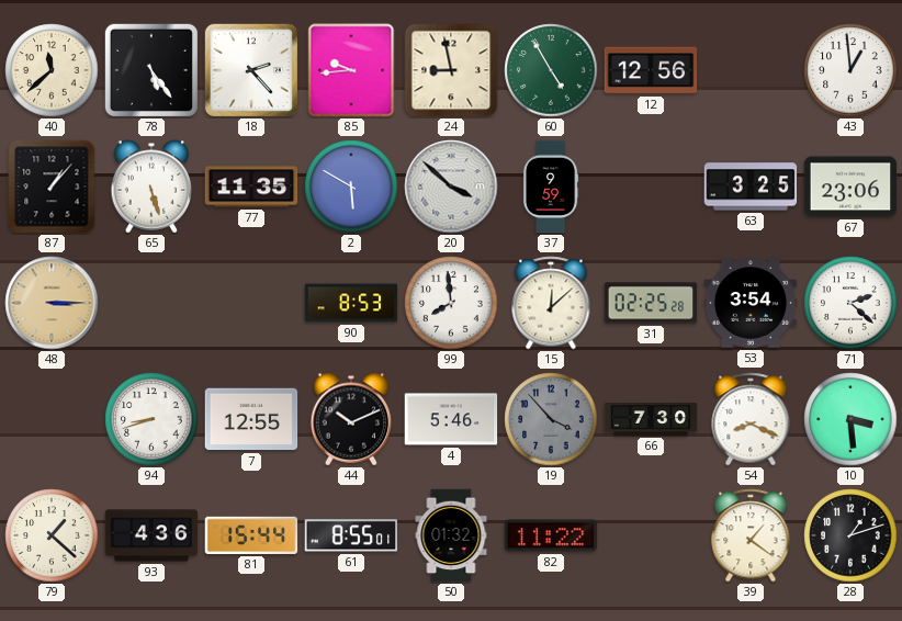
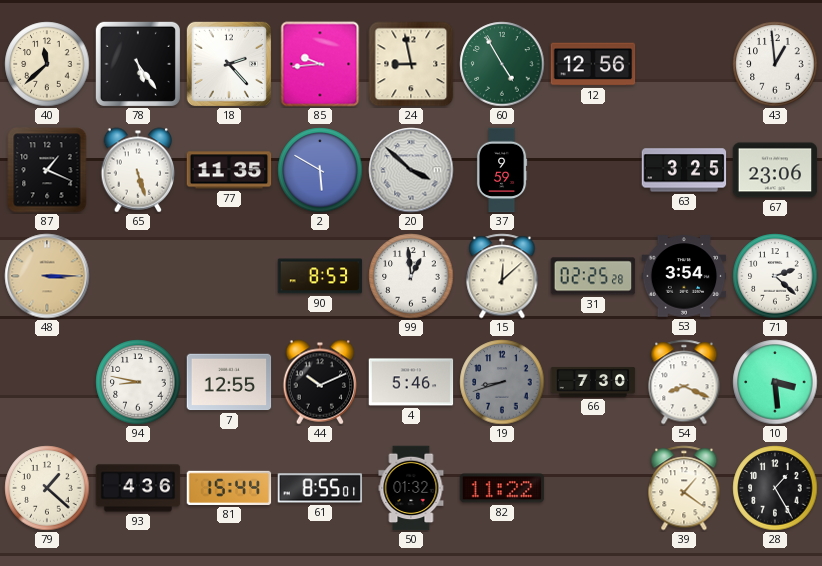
87: 1:07 -> 1:19
99: 7:59 -> 12:59
94: 8:42 -> 8:47
19: 3:53 -> 8:42
28: 1:12 -> 1:25
